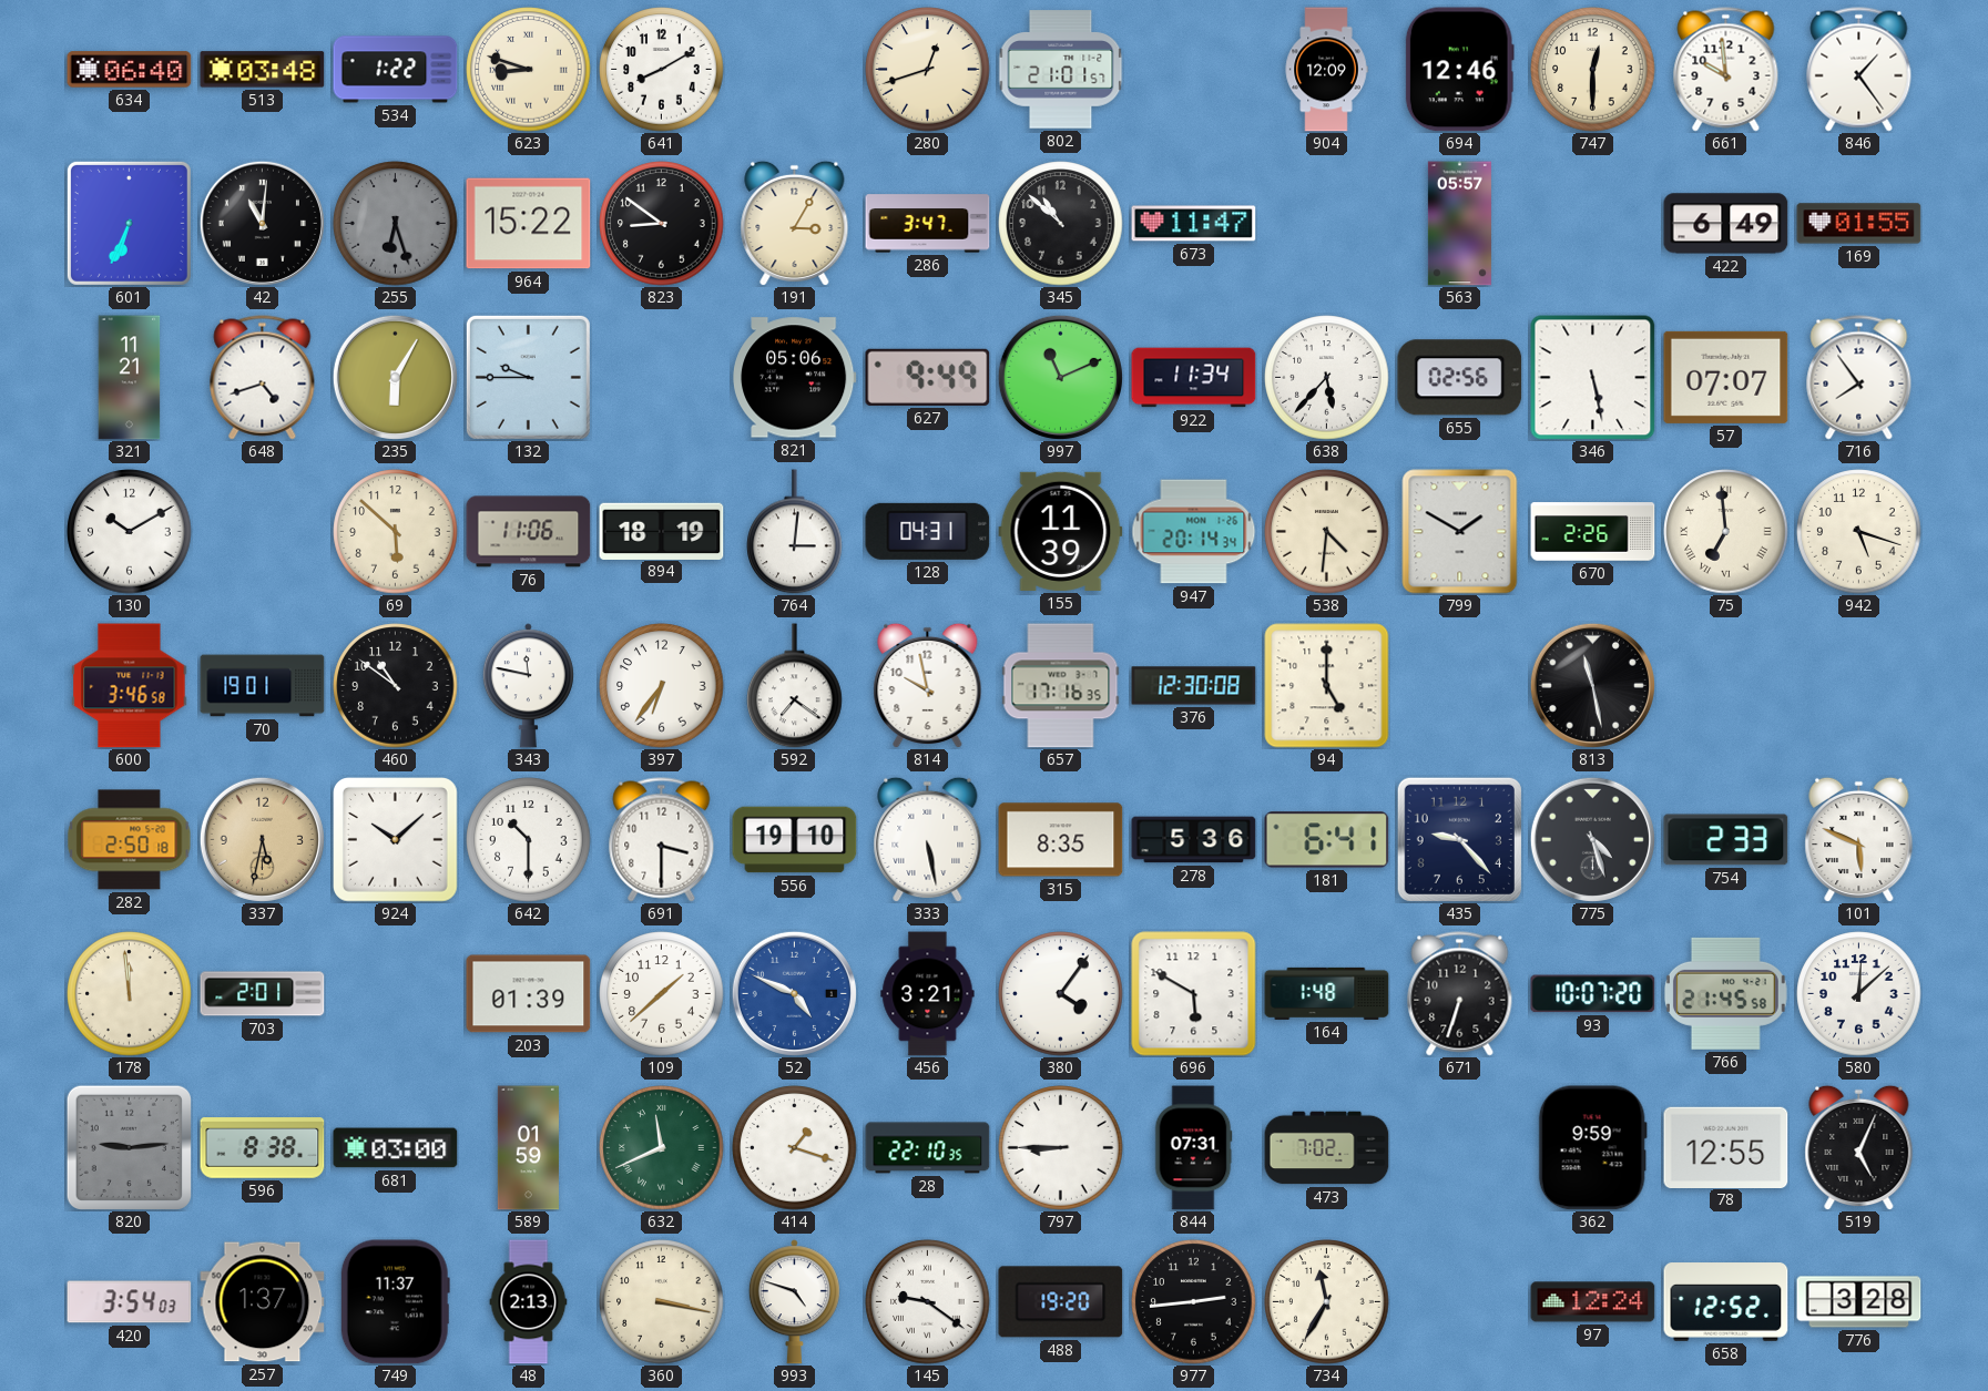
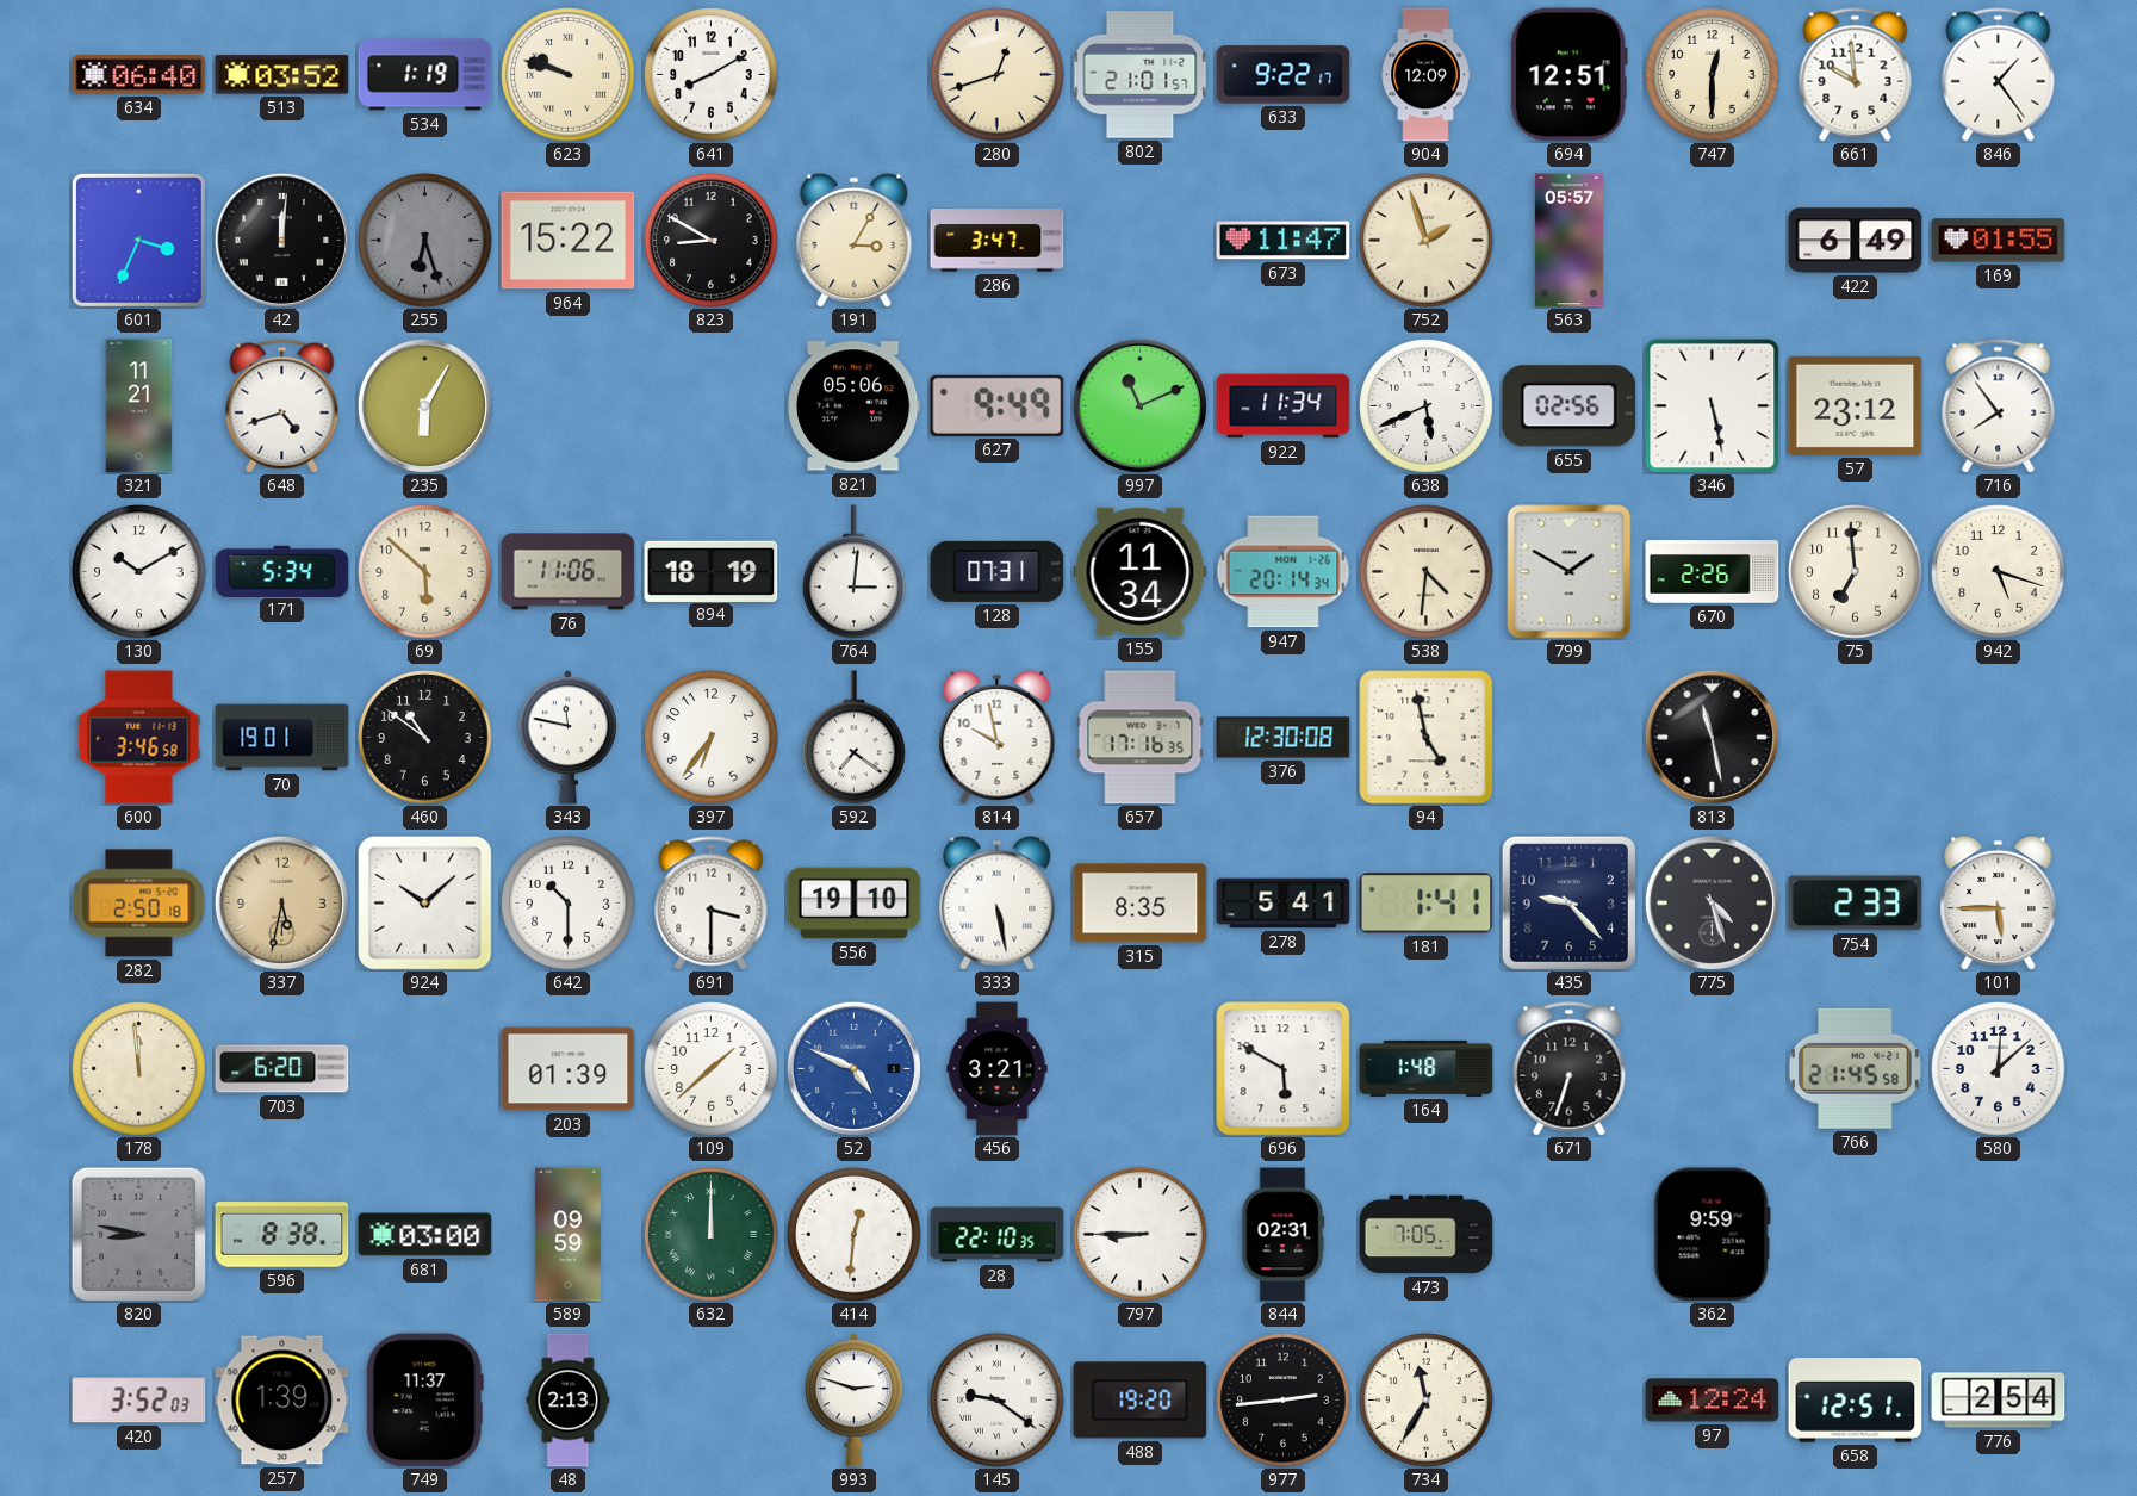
513: 03:48 -> 03:52
534: 1:22 -> 1:19
623: 8:48 -> 9:48
633: none -> 9:22
694: 12:46 -> 12:51
601: 6:34 -> 3:34
42: 11:01 -> 12:01
823: 8:51 -> 8:50
345: 10:52 -> none
752: none -> 1:57
132: 9:45 -> none
638: 5:37 -> 5:41
57: 07:07 -> 23:12
171: none -> 5:34
128: 04:31 -> 07:31
155: 11:39 -> 11:34
75 numerals: Roman -> Arabic
94: 5:00 -> 4:58
278: 5:36 -> 5:41
181: 6:41 -> 1:41
101: 5:49 -> 5:45
703: 2:01 -> 6:20
380: 4:06 -> none
93: 10:07 -> none
820: 9:14 -> 8:47
589: 01:59 -> 09:59
632: 11:41 -> 12:00
414: 1:18 -> 12:31
844: 07:31 -> 02:31
473: 7:02 -> 7:05
78: 12:55 -> none
519: 5:04 -> none
420: 3:54 -> 3:52
257: 1:37 -> 1:39
360: 3:17 -> none
993: 4:48 -> 2:48
658: 12:52 -> 12:51
776: 3:28 -> 2:54
